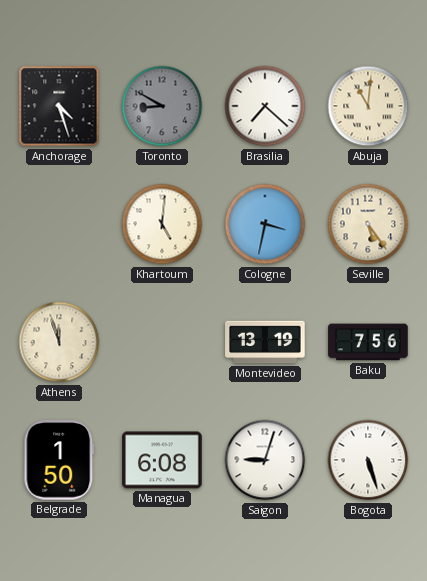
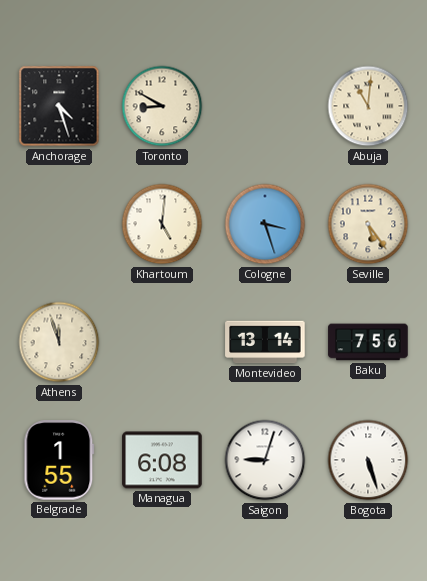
Toronto dial: grey -> cream
Brasilia: 7:22 -> none
Cologne: 3:32 -> 3:27
Montevideo: 13:19 -> 13:14
Belgrade: 1:50 -> 1:55
